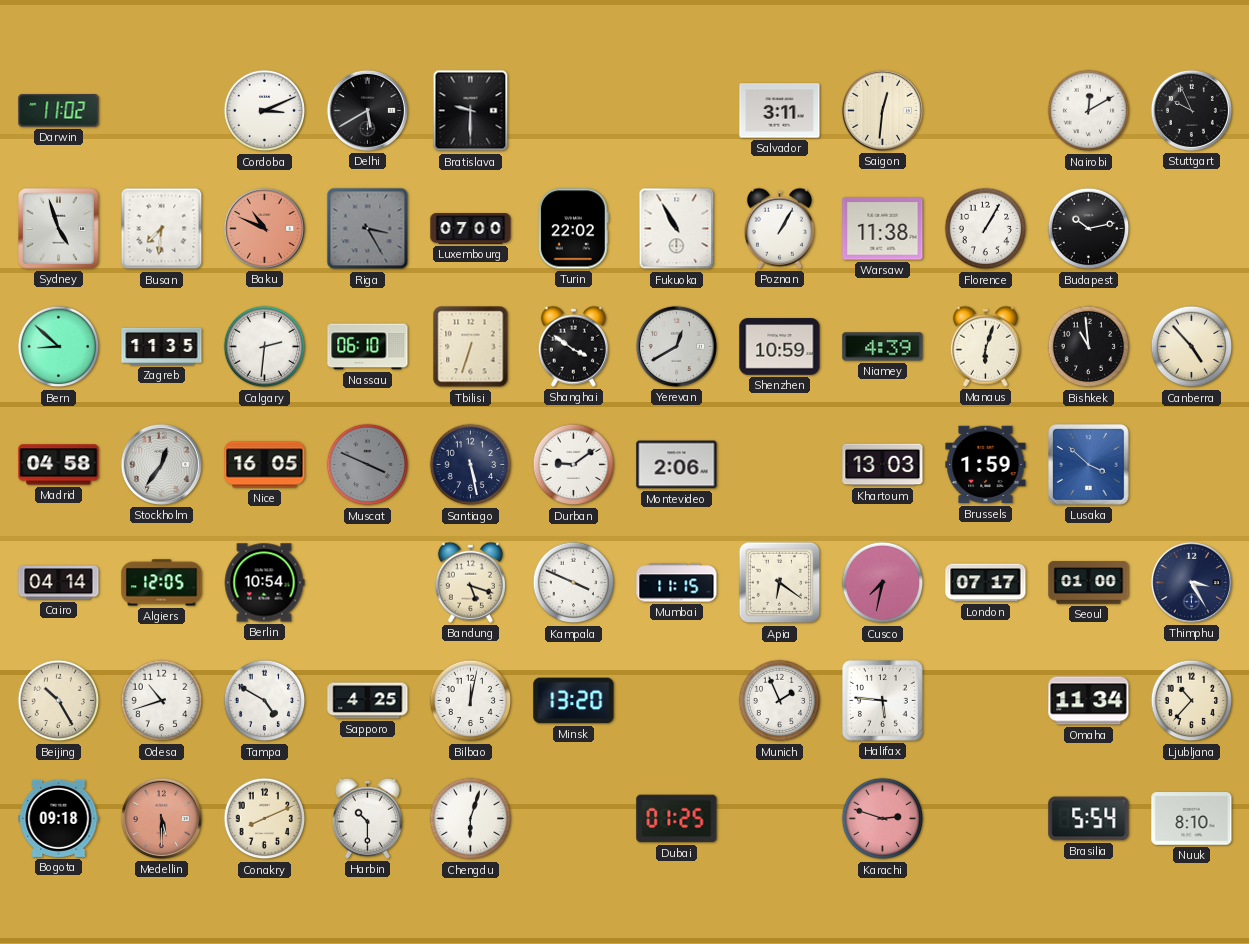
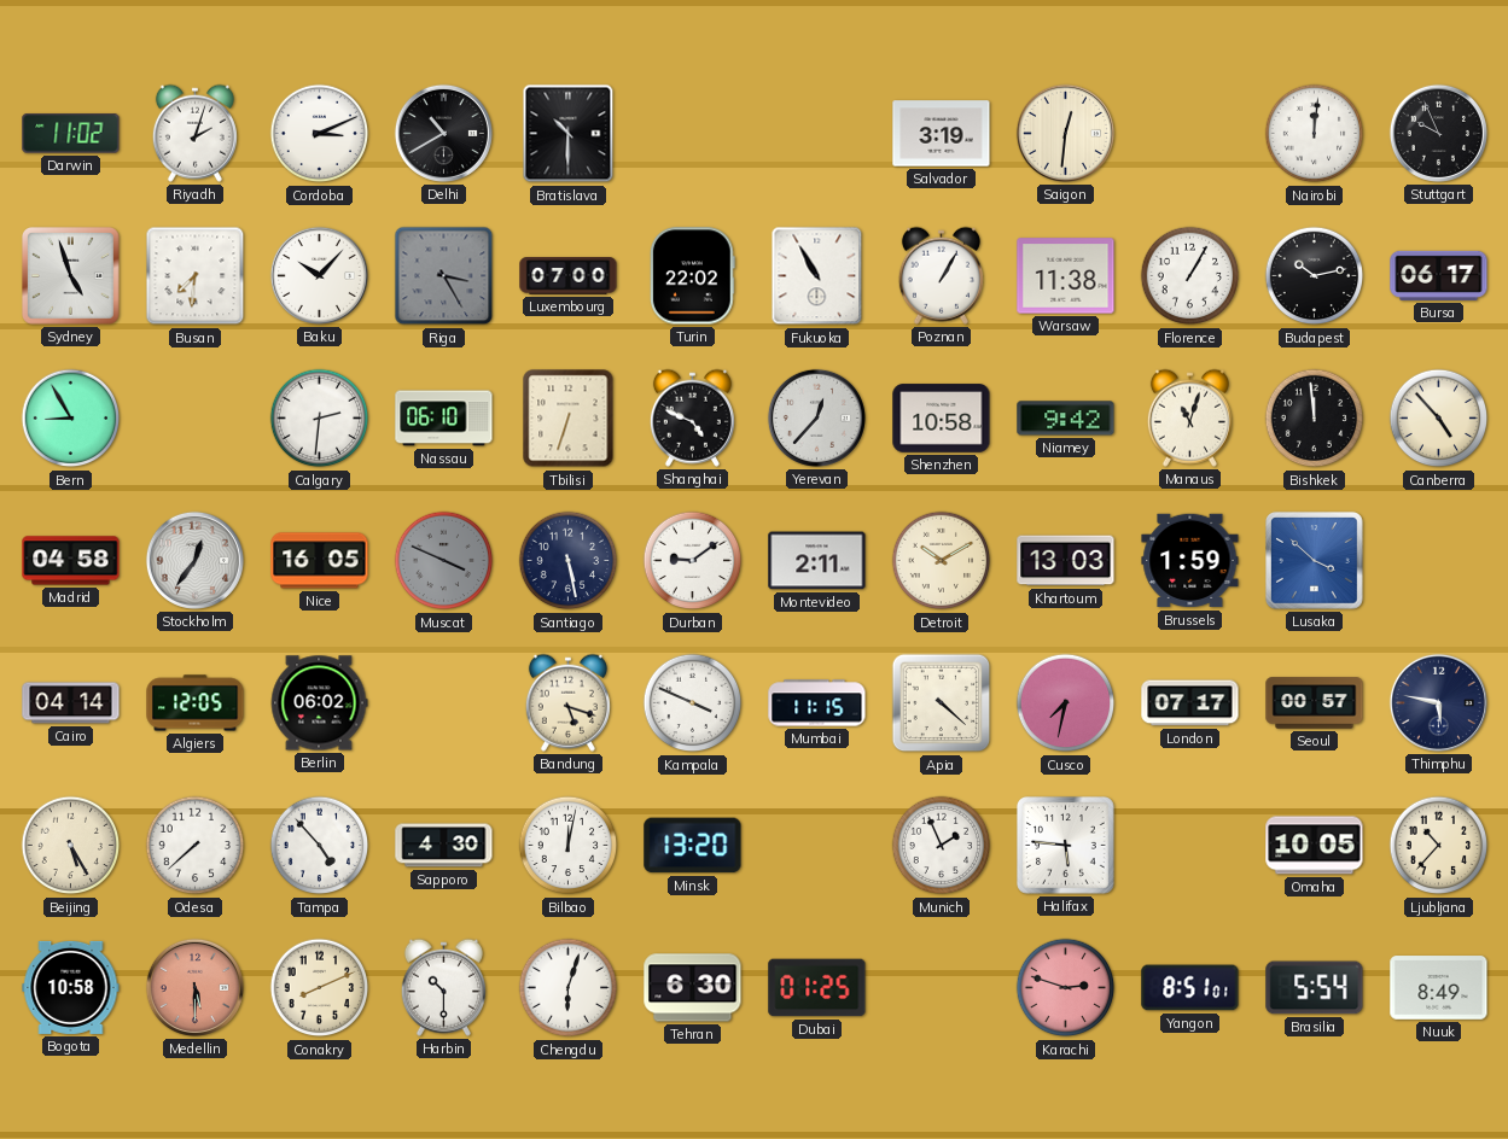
Riyadh: none -> 2:03
Delhi: 5:40 -> 10:40
Bratislava: 9:30 -> 10:30
Salvador: 3:11 -> 3:19
Nairobi: 12:10 -> 12:01
Baku: 10:49 -> 10:07
Baku dial: salmon -> white
Bursa: none -> 06:17
Bern: 8:52 -> 8:55
Zagreb: 11:35 -> none
Shanghai: 3:51 -> 4:49
Yerevan: 12:40 -> 12:37
Shenzhen: 10:59 -> 10:58
Niamey: 4:39 -> 9:42
Manaus: 6:03 -> 11:03
Bishkek: 10:59 -> 11:59
Montevideo: 2:06 -> 2:11
Detroit: none -> 10:10
Berlin: 10:54 -> 06:02
Apia: 6:21 -> 4:22
Seoul: 01:00 -> 00:57
Thimphu: 3:25 -> 5:47
Beijing: 10:25 -> 5:25
Odesa: 10:42 -> 7:38
Tampa: 4:50 -> 4:53
Sapporo: 4:25 -> 4:30
Omaha: 11:34 -> 10:05
Bogota: 09:18 -> 10:58
Tehran: none -> 6:30
Yangon: none -> 8:51
Nuuk: 8:10 -> 8:49
